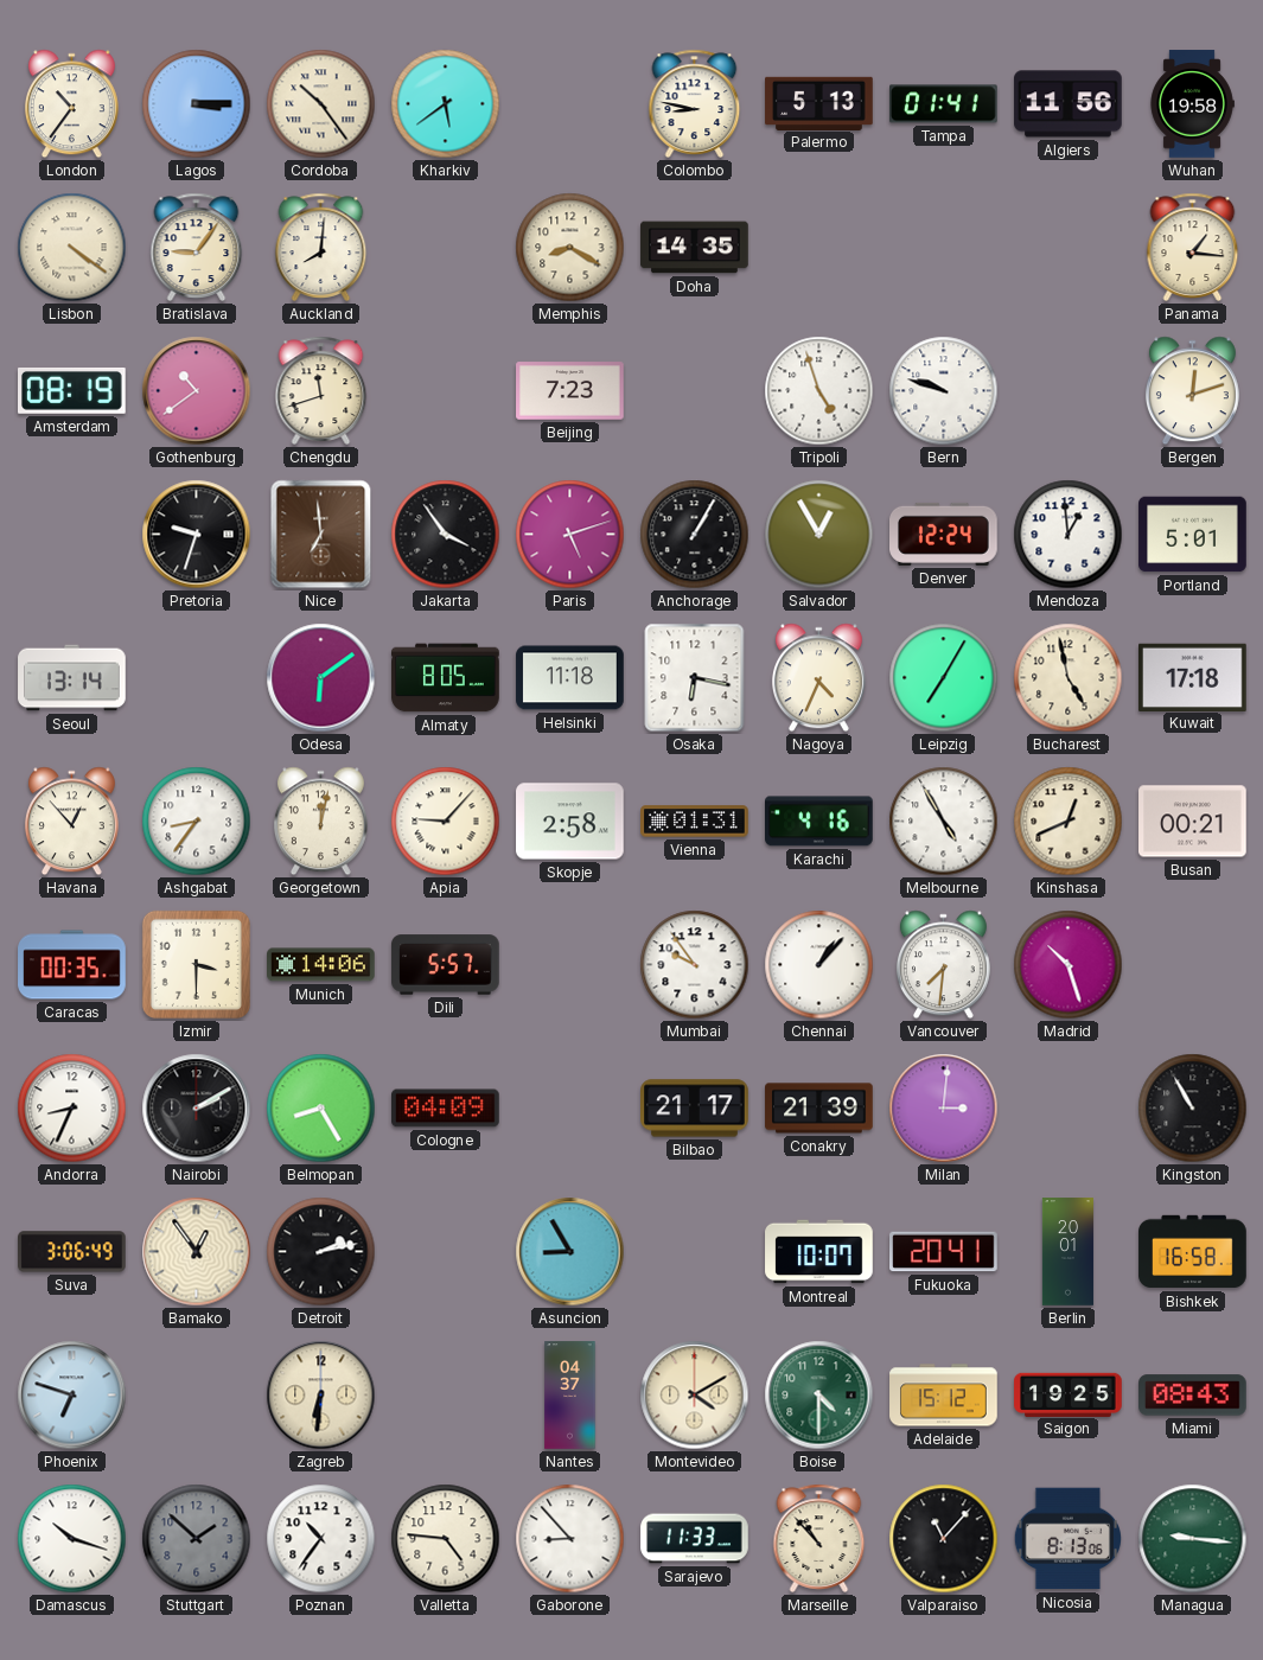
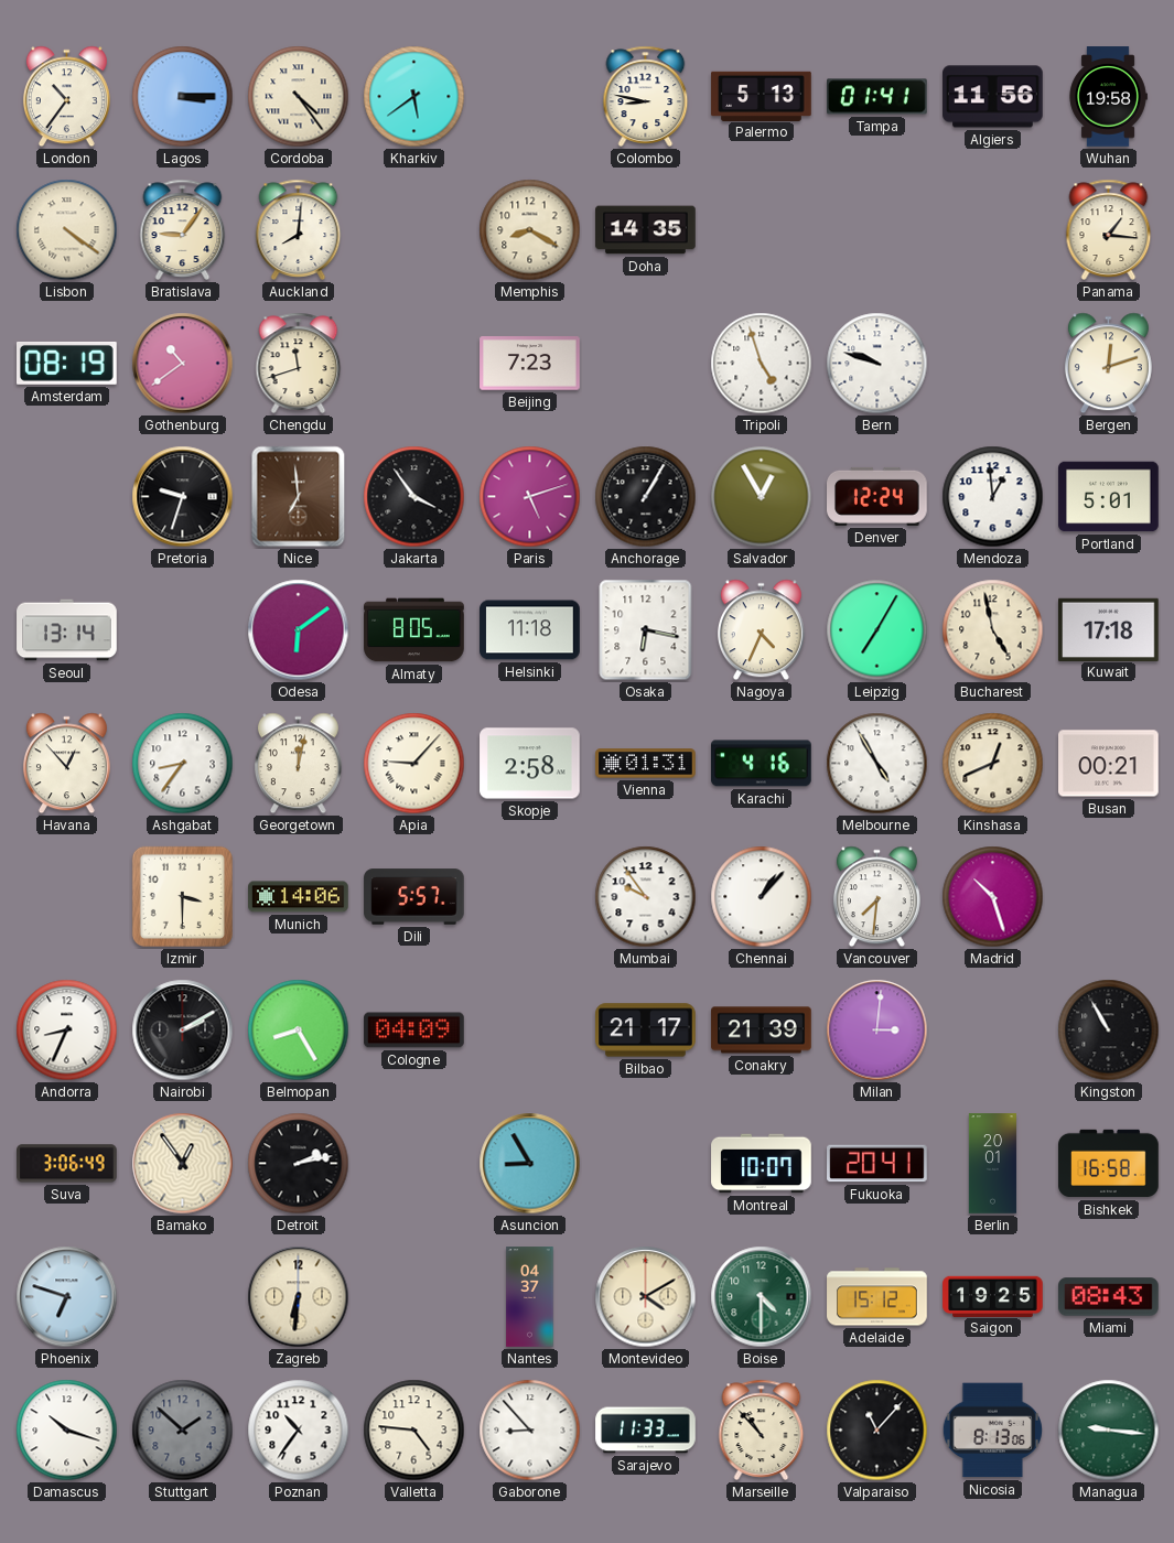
Cordoba: 10:24 -> 4:24
Caracas: 00:35 -> none
